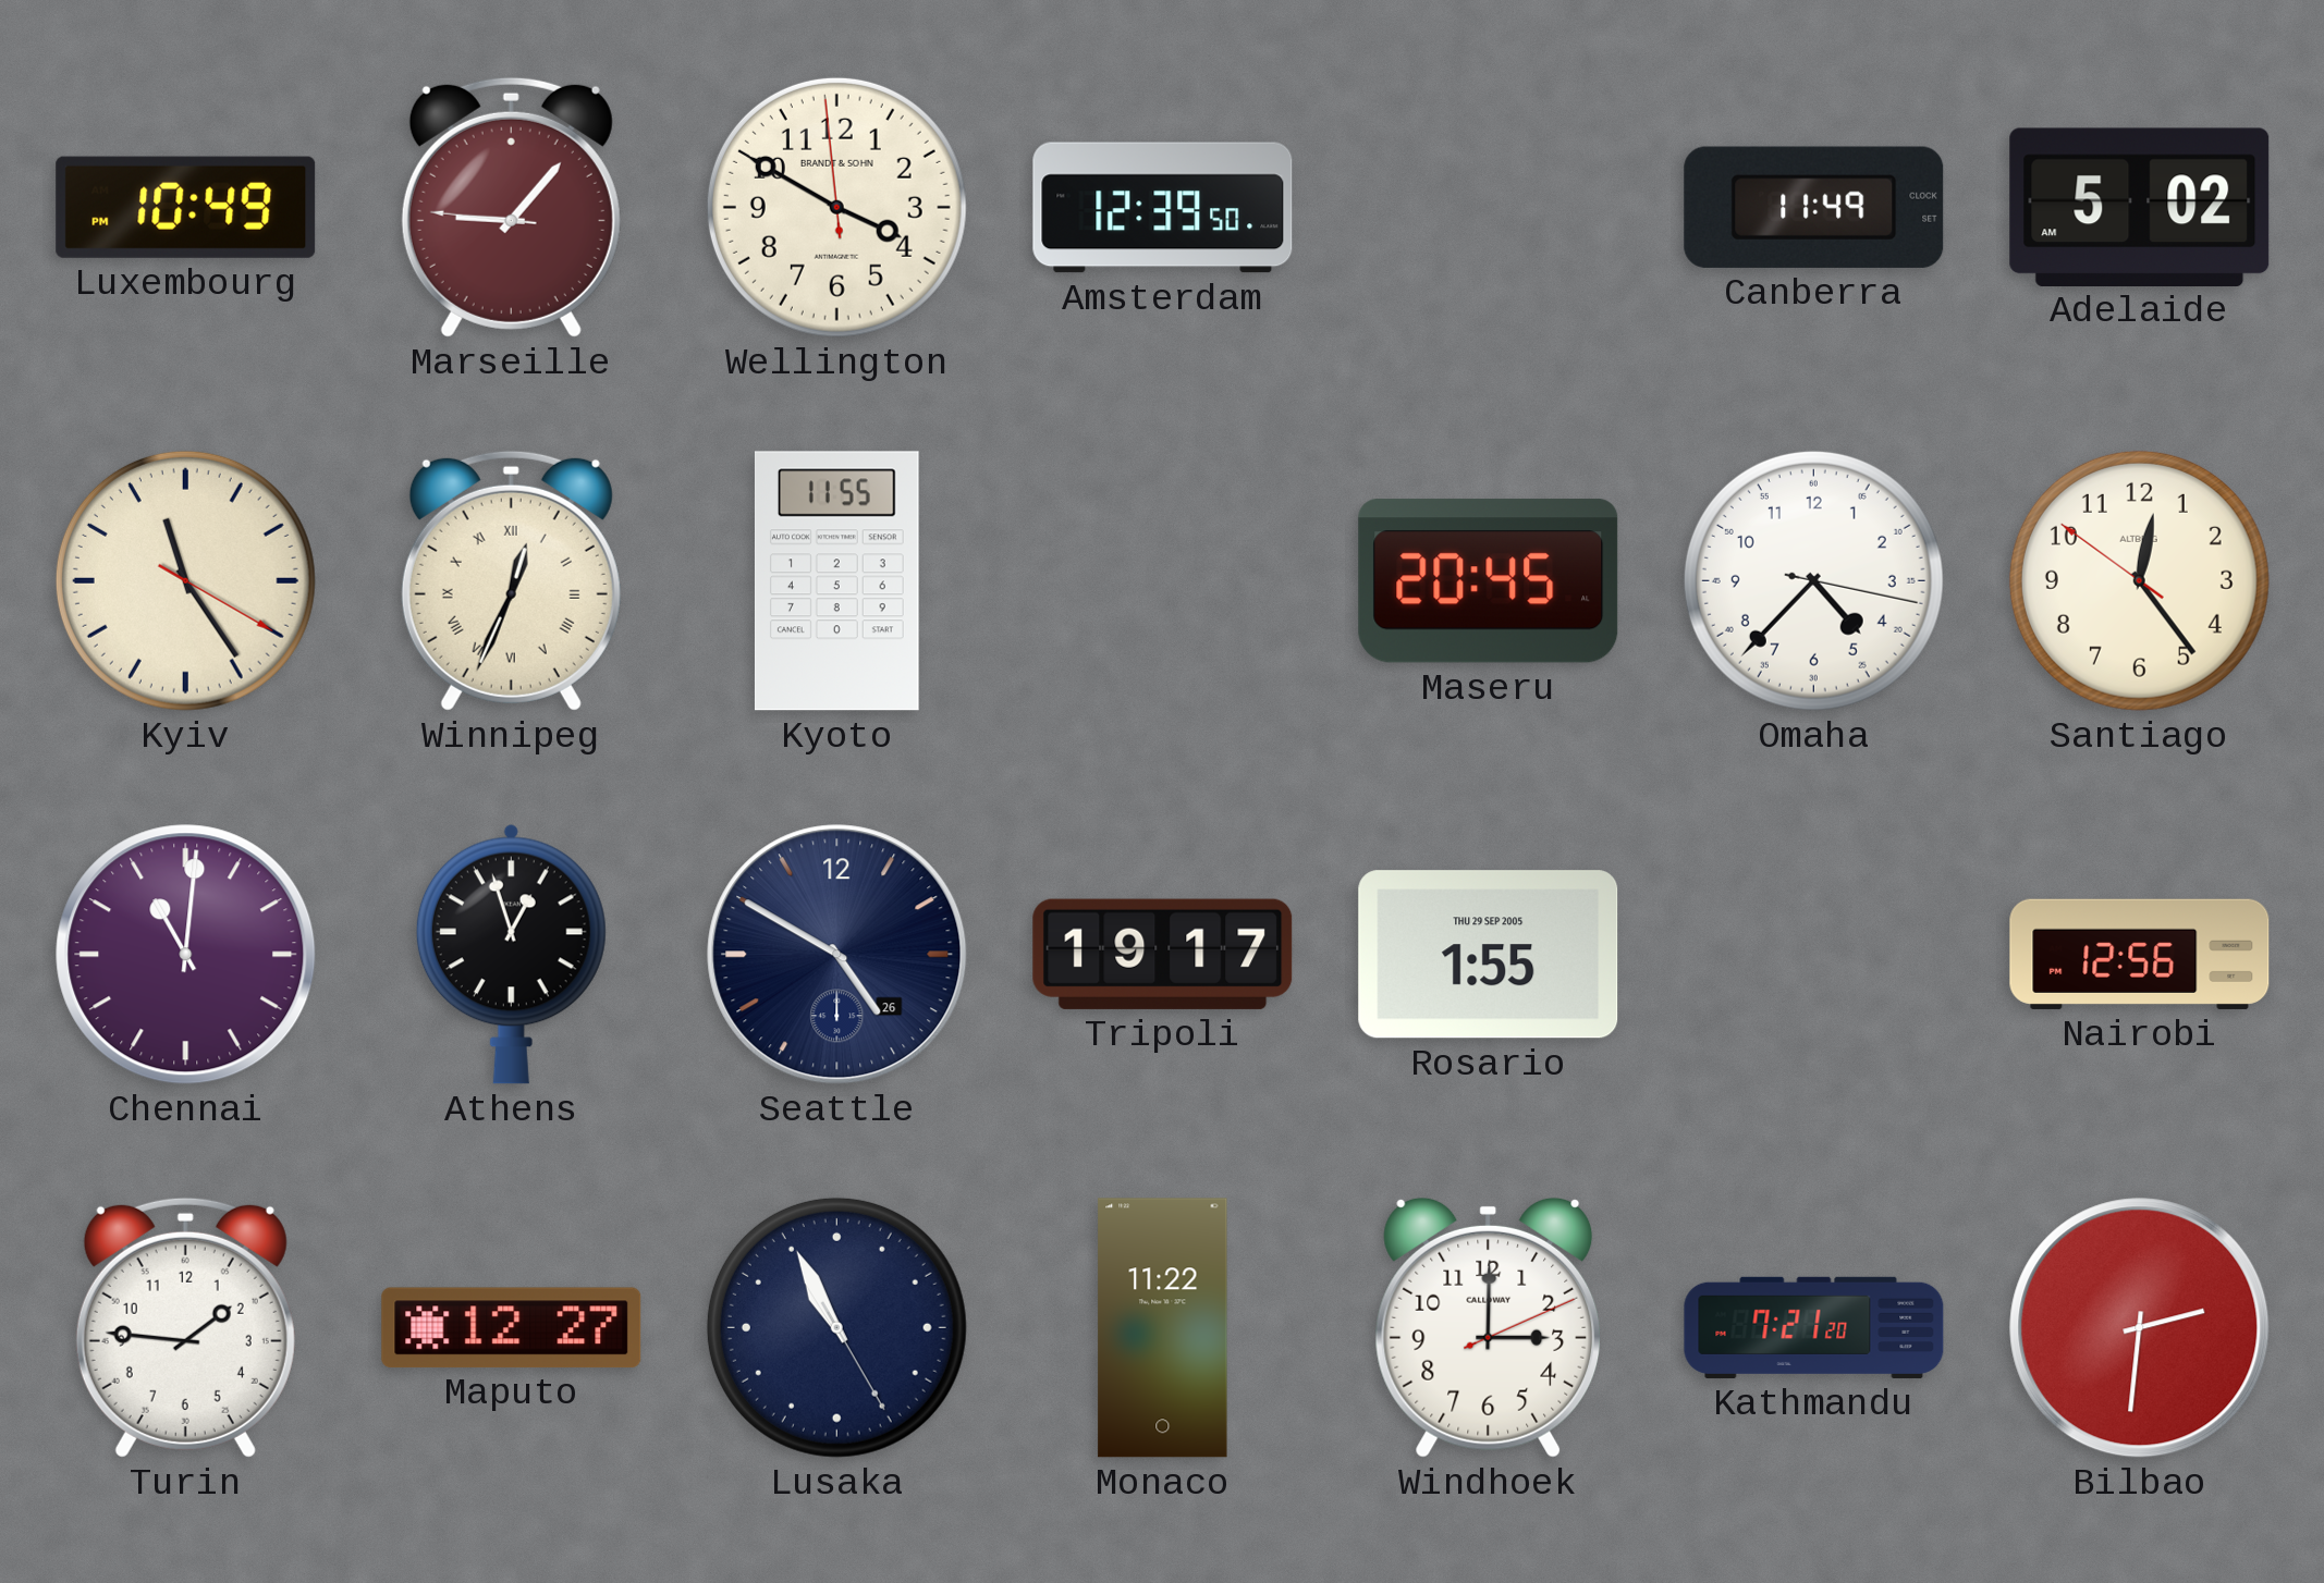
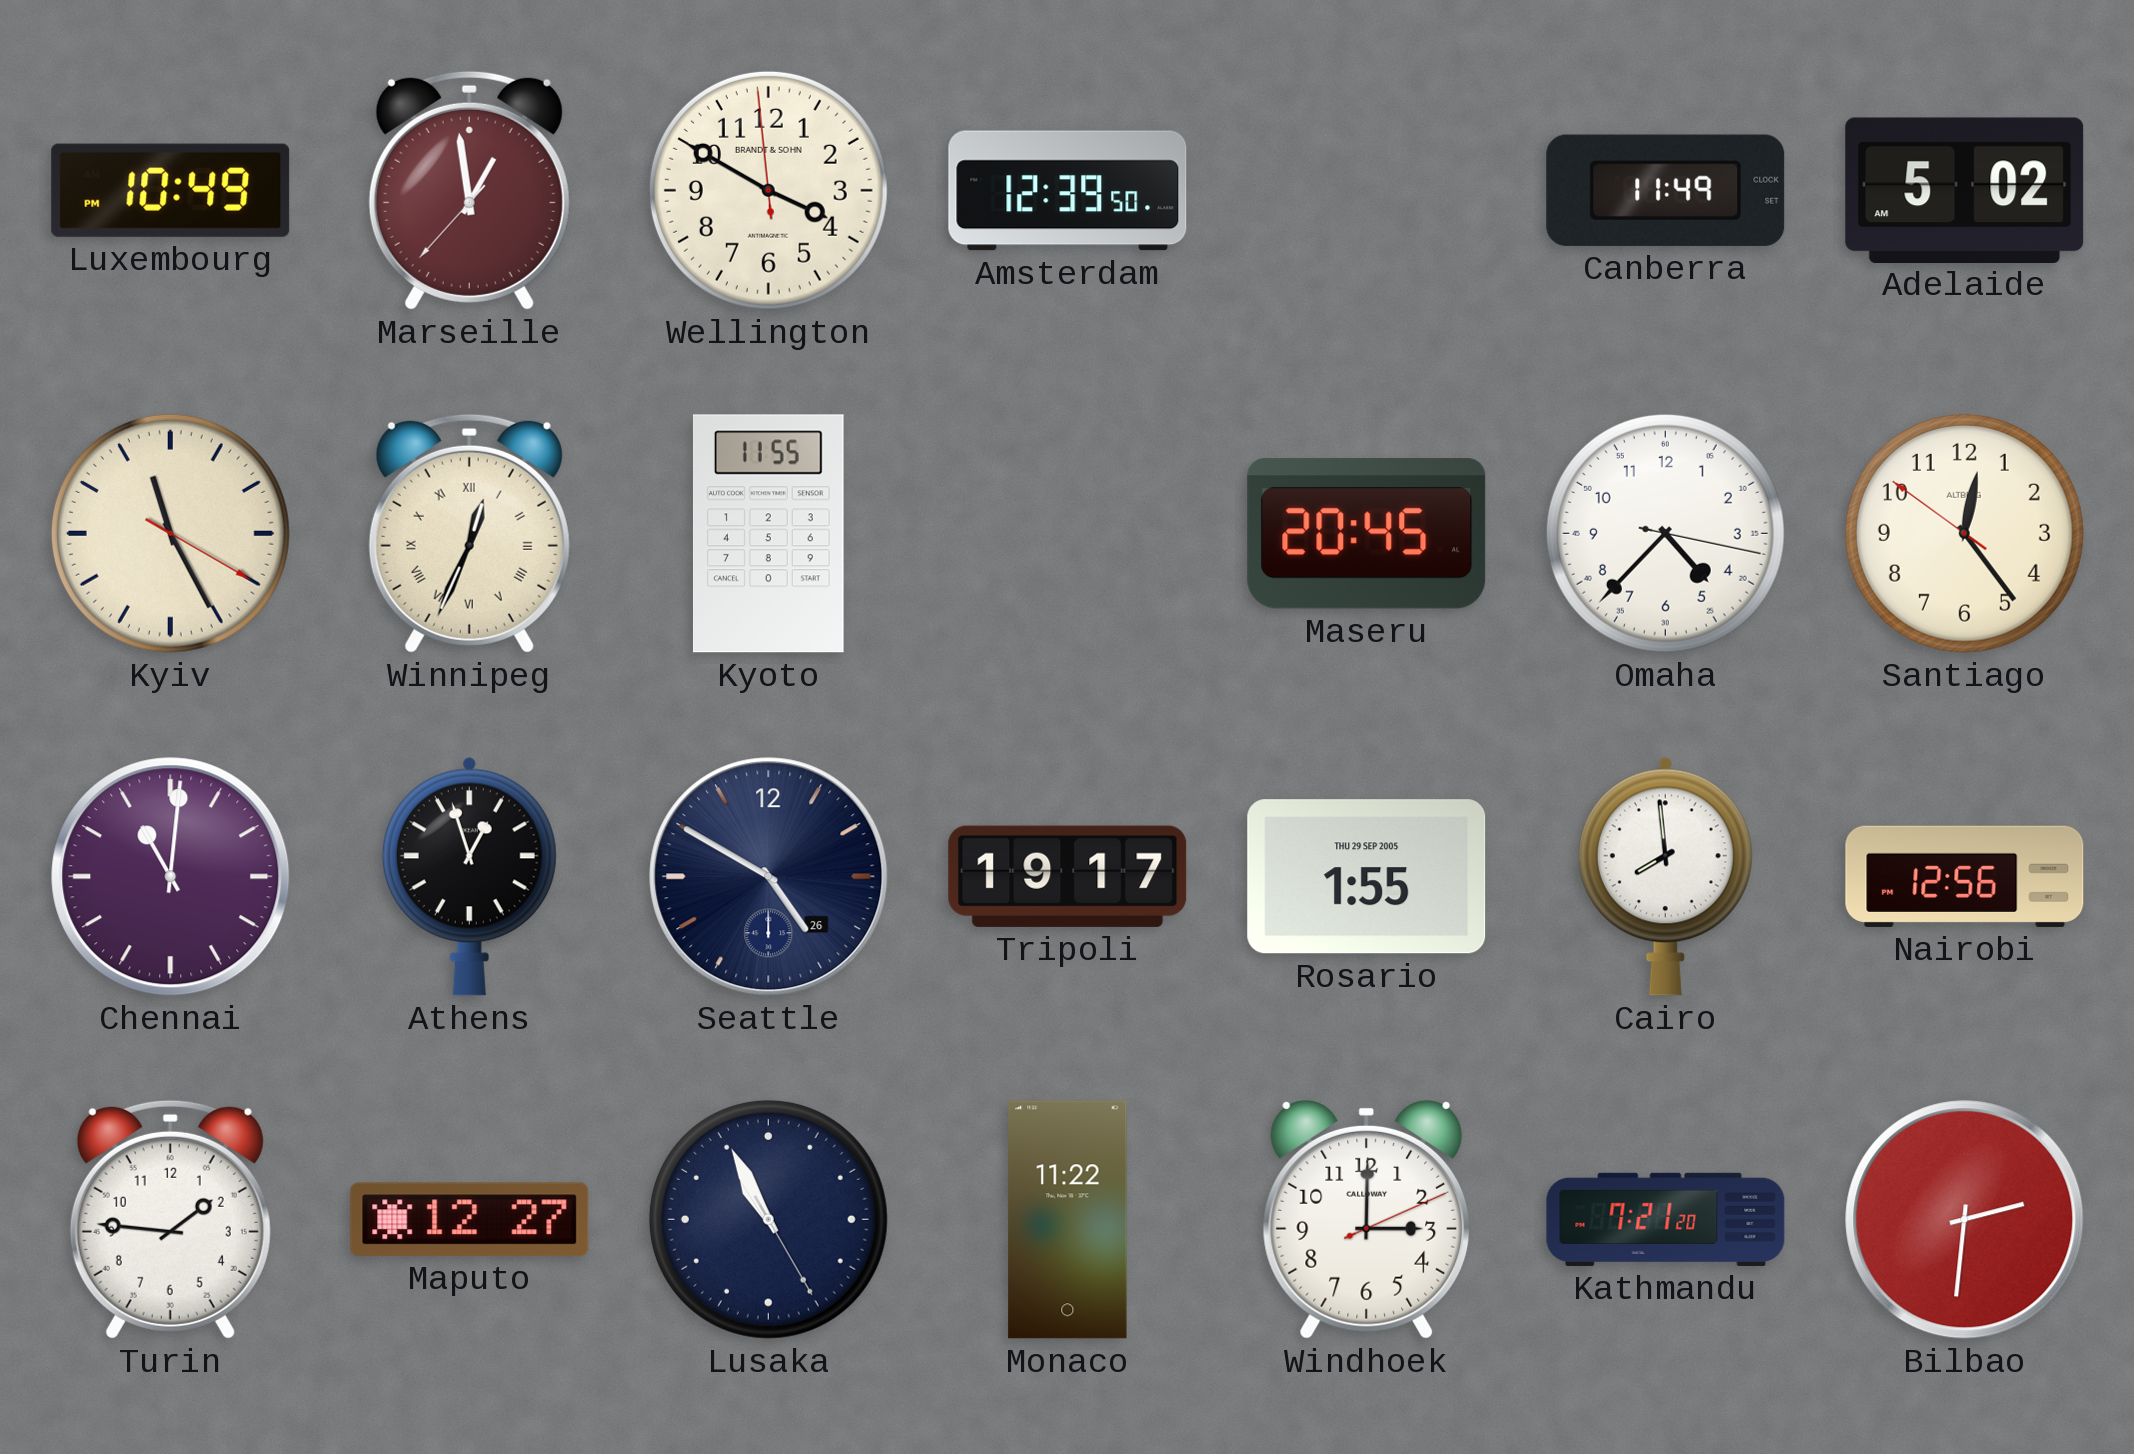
Marseille: 9:06 -> 12:58
Kyiv: 11:24 -> 11:25
Cairo: none -> 7:59
